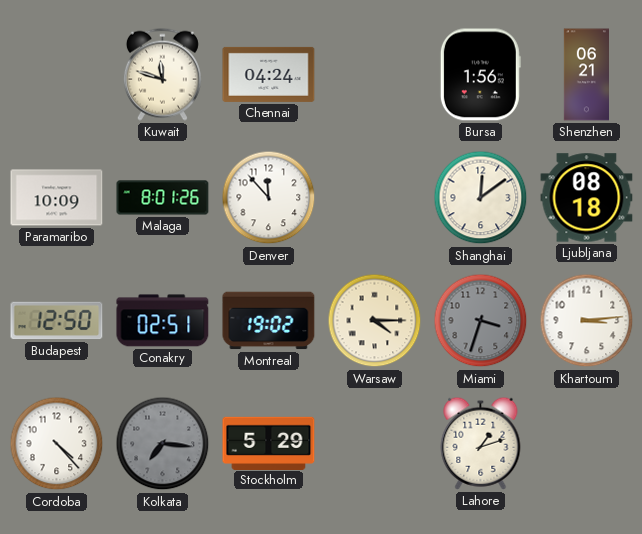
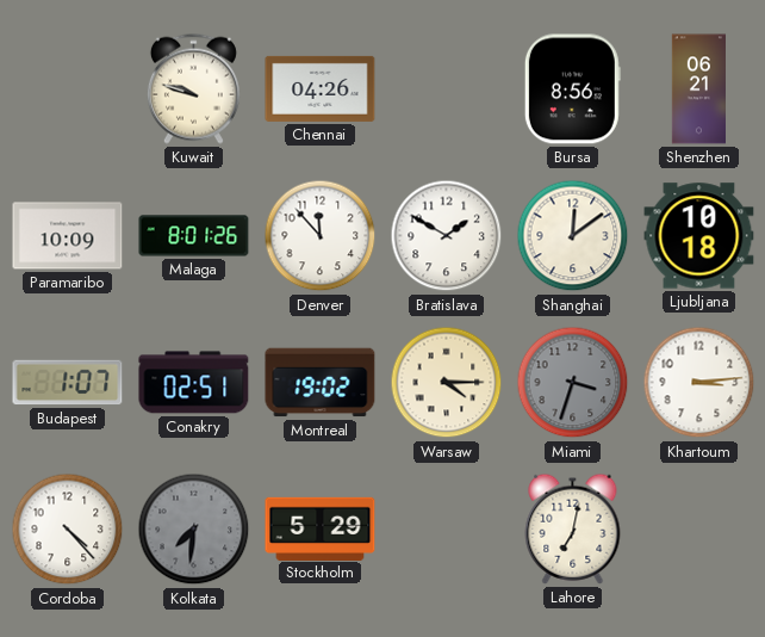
Kuwait: 11:48 -> 9:48
Chennai: 04:24 -> 04:26
Bursa: 1:56 -> 8:56
Bratislava: none -> 1:50
Ljubljana: 08:18 -> 10:18
Budapest: 12:50 -> 1:07
Kolkata: 7:16 -> 7:31
Lahore: 1:12 -> 7:02
